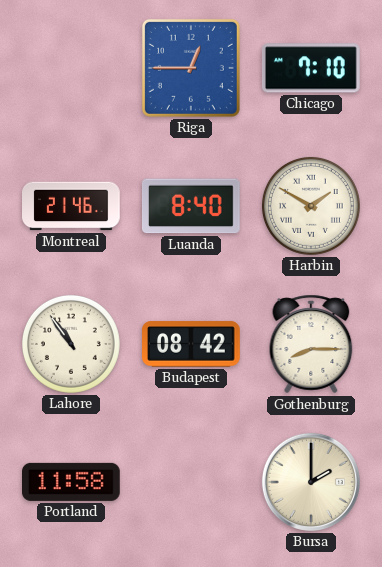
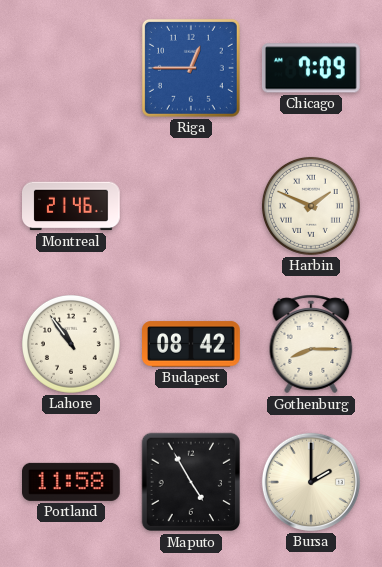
Chicago: 7:10 -> 7:09
Luanda: 8:40 -> none
Harbin: 1:50 -> 1:49
Maputo: none -> 4:55
